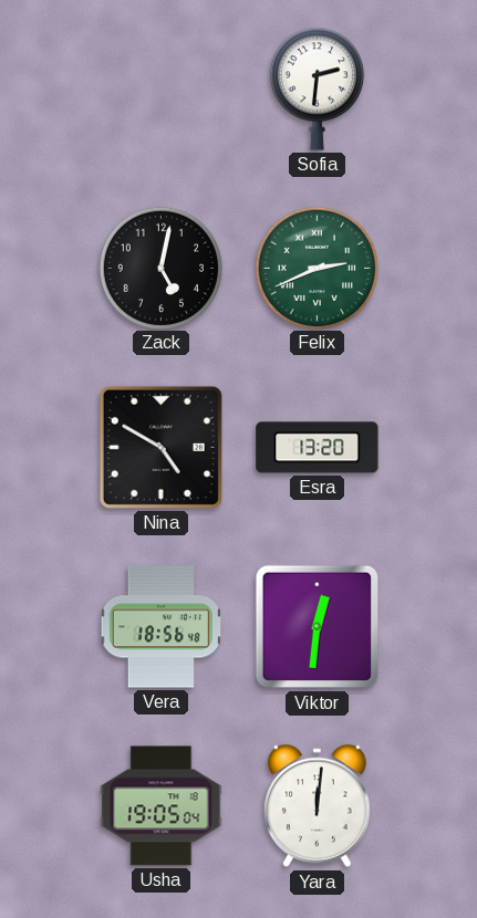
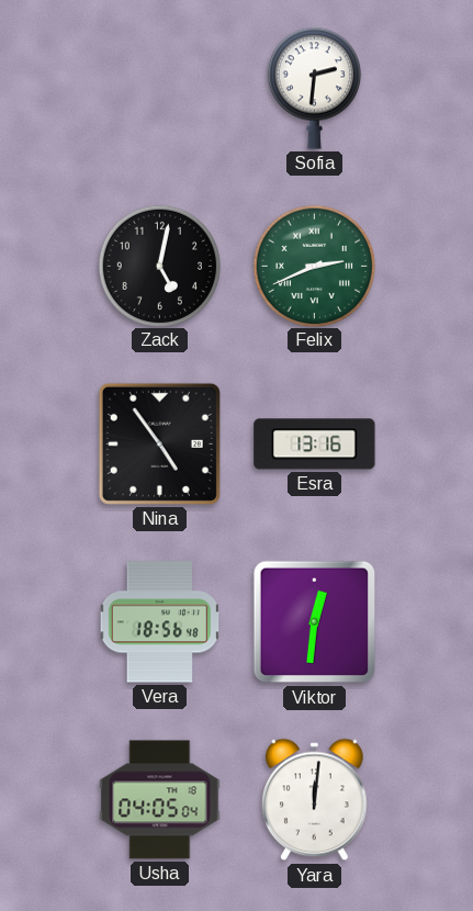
Nina: 4:50 -> 4:54
Esra: 13:20 -> 13:16
Usha: 19:05 -> 04:05
